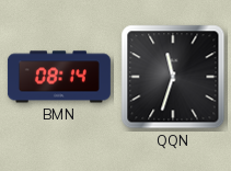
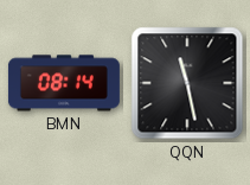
QQN: 11:33 -> 11:28
